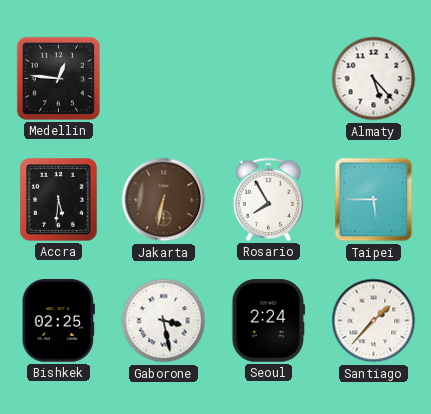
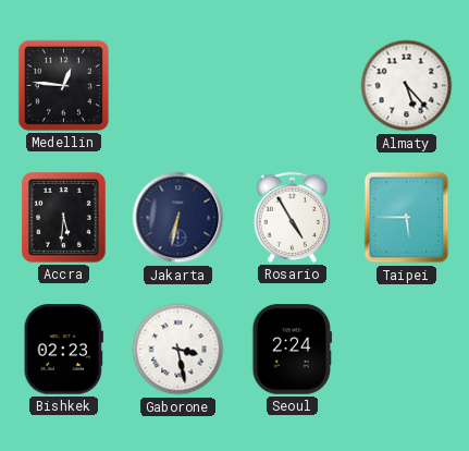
Jakarta dial: brown -> navy
Rosario: 7:55 -> 4:55
Bishkek: 02:25 -> 02:23
Santiago: 1:37 -> none
